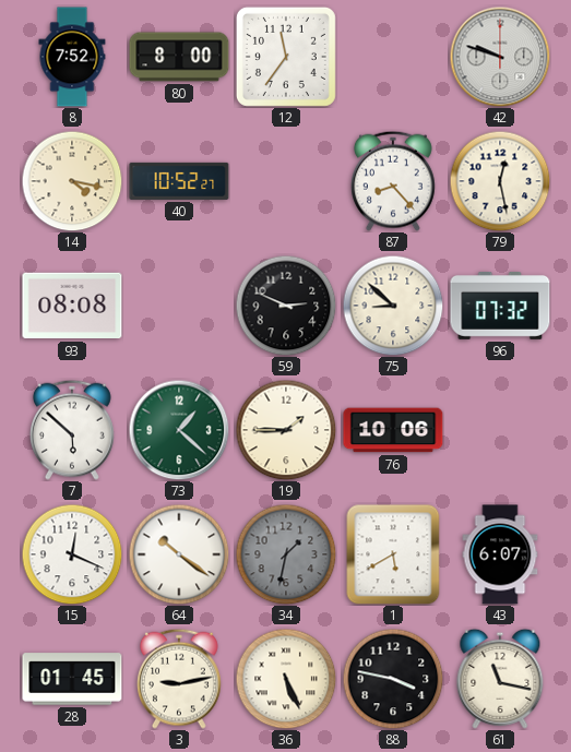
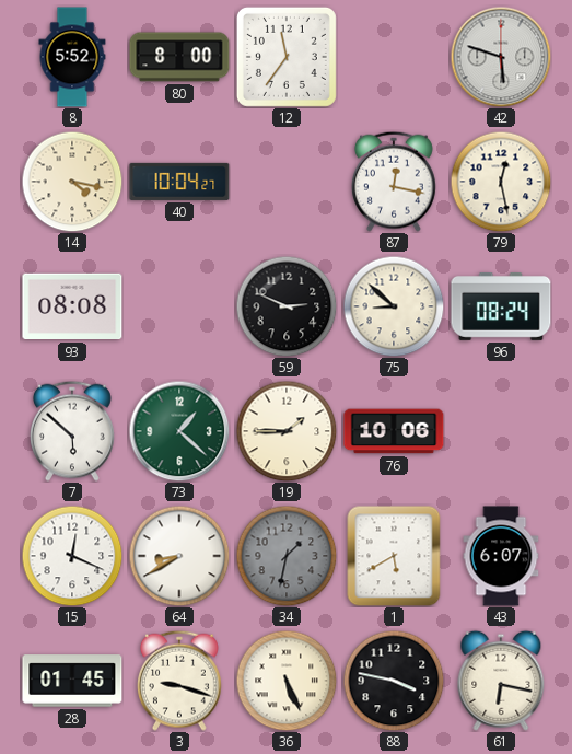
8: 7:52 -> 5:52
42: 9:48 -> 5:48
40: 10:52 -> 10:04
87: 8:23 -> 12:17
96: 07:32 -> 08:24
64: 10:21 -> 8:40
3: 9:13 -> 9:18
61: 11:17 -> 6:17
